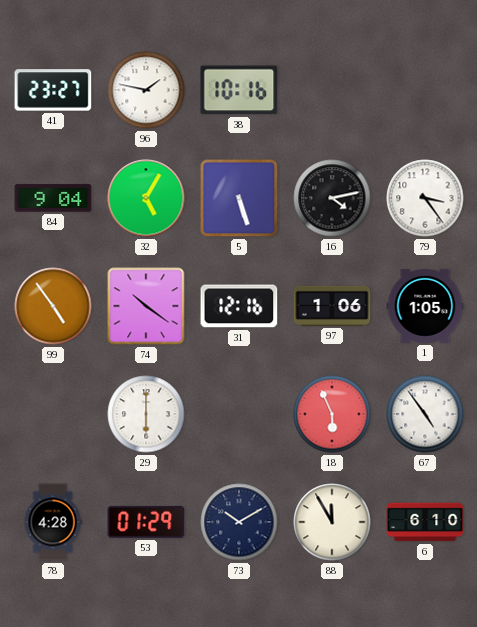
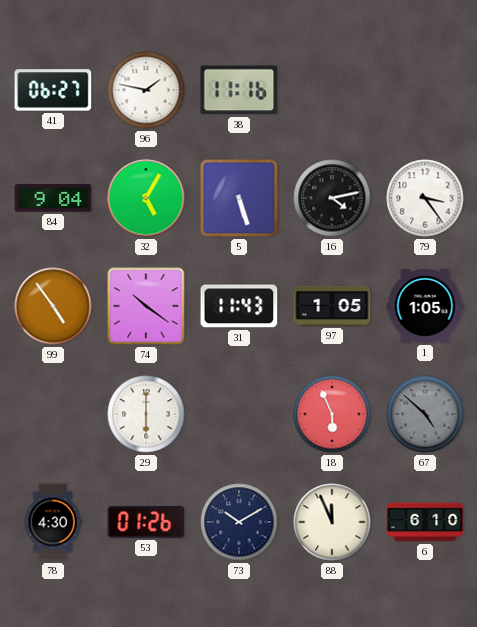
41: 23:27 -> 06:27
38: 10:16 -> 11:16
31: 12:16 -> 11:43
97: 1:06 -> 1:05
67: 4:54 -> 4:52
67 dial: white -> grey
78: 4:28 -> 4:30
53: 01:29 -> 01:26
88: 11:55 -> 11:56
